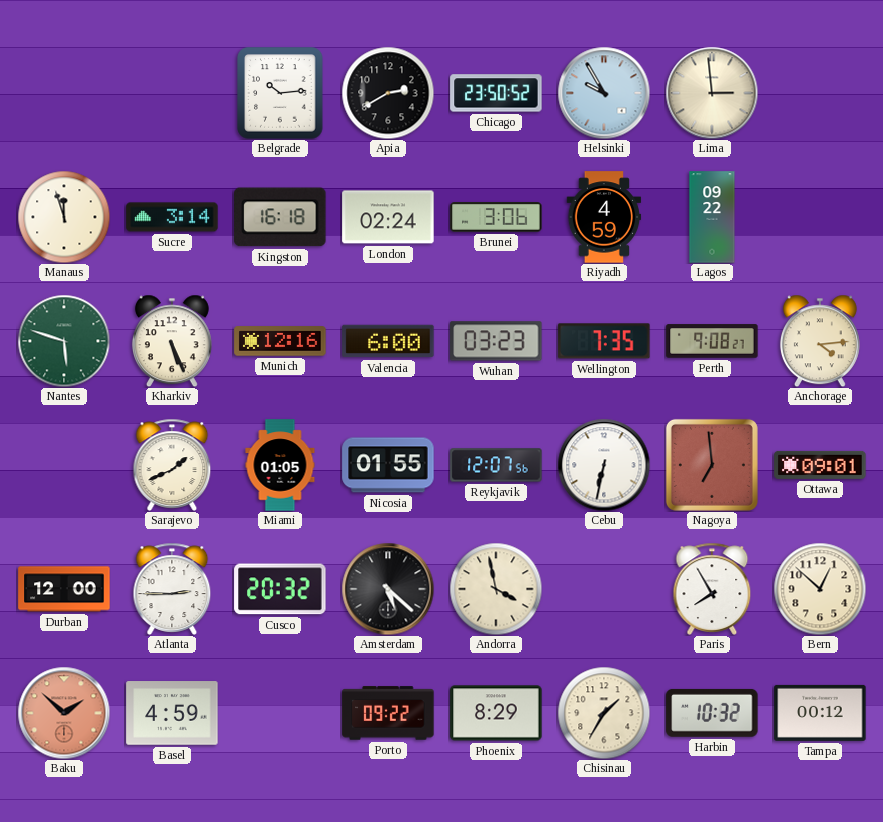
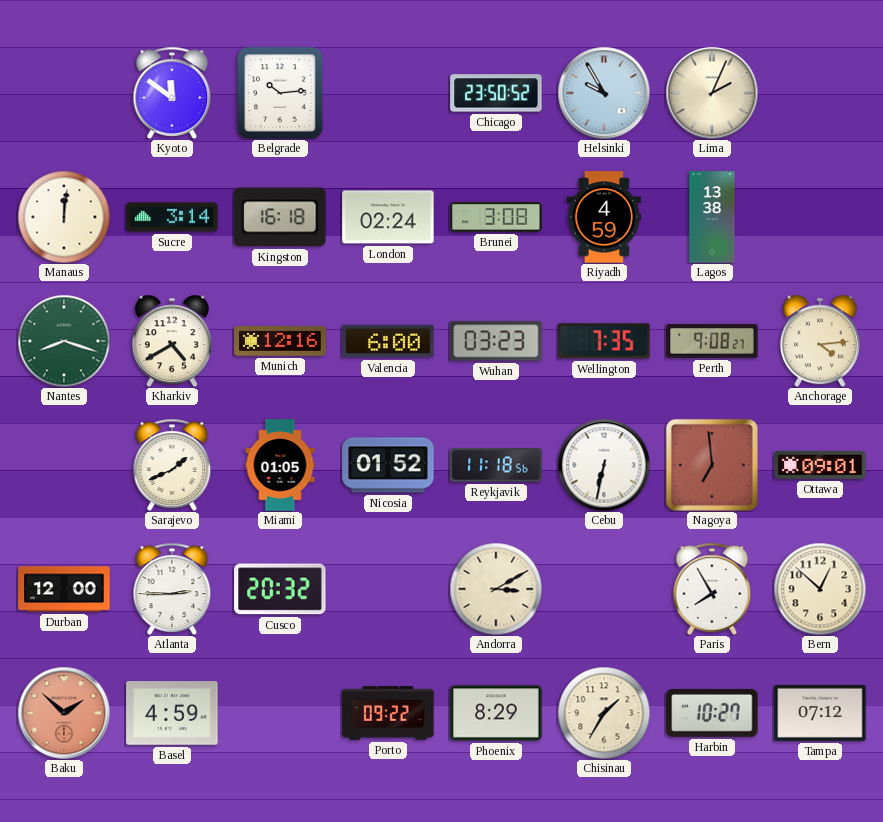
Kyoto: none -> 11:51
Apia: 2:40 -> none
Lima: 2:59 -> 2:04
Manaus: 11:57 -> 12:01
Brunei: 3:06 -> 3:08
Lagos: 09:22 -> 13:38
Nantes: 5:48 -> 8:18
Kharkiv: 5:26 -> 4:40
Nicosia: 01:55 -> 01:52
Reykjavik: 12:07 -> 11:18
Amsterdam: 5:22 -> none
Andorra: 3:58 -> 3:10
Harbin: 10:32 -> 10:27
Tampa: 00:12 -> 07:12
